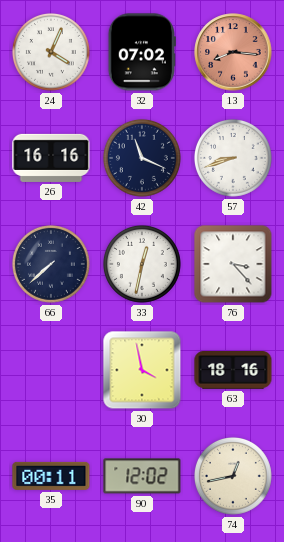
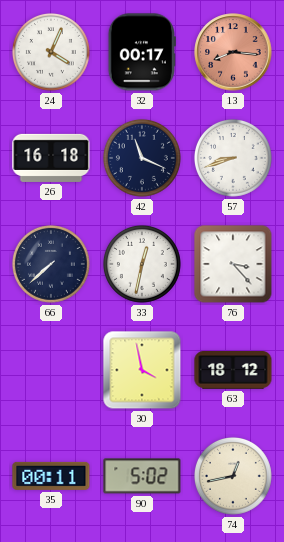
32: 07:02 -> 00:17
26: 16:16 -> 16:18
63: 18:16 -> 18:12
90: 12:02 -> 5:02
